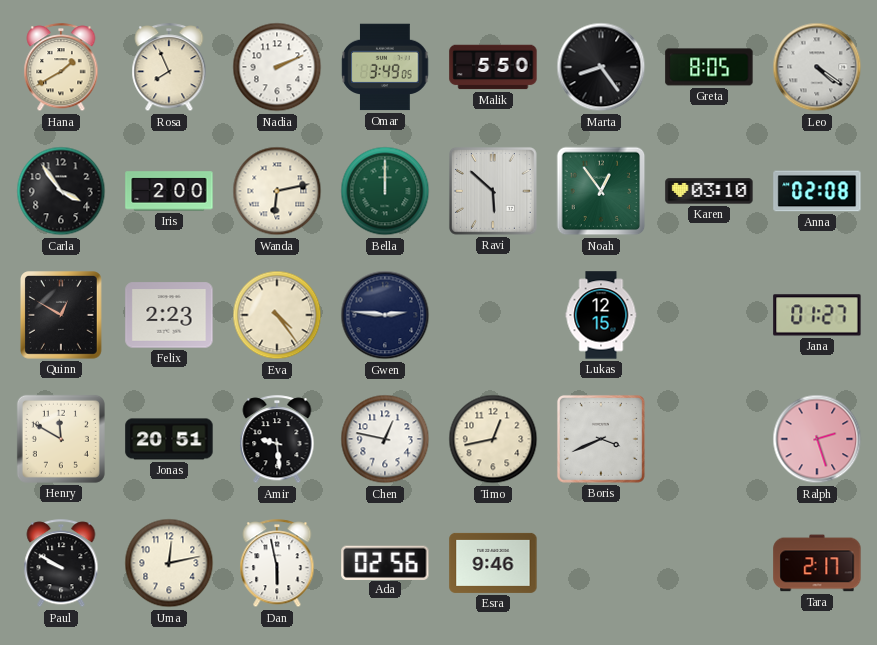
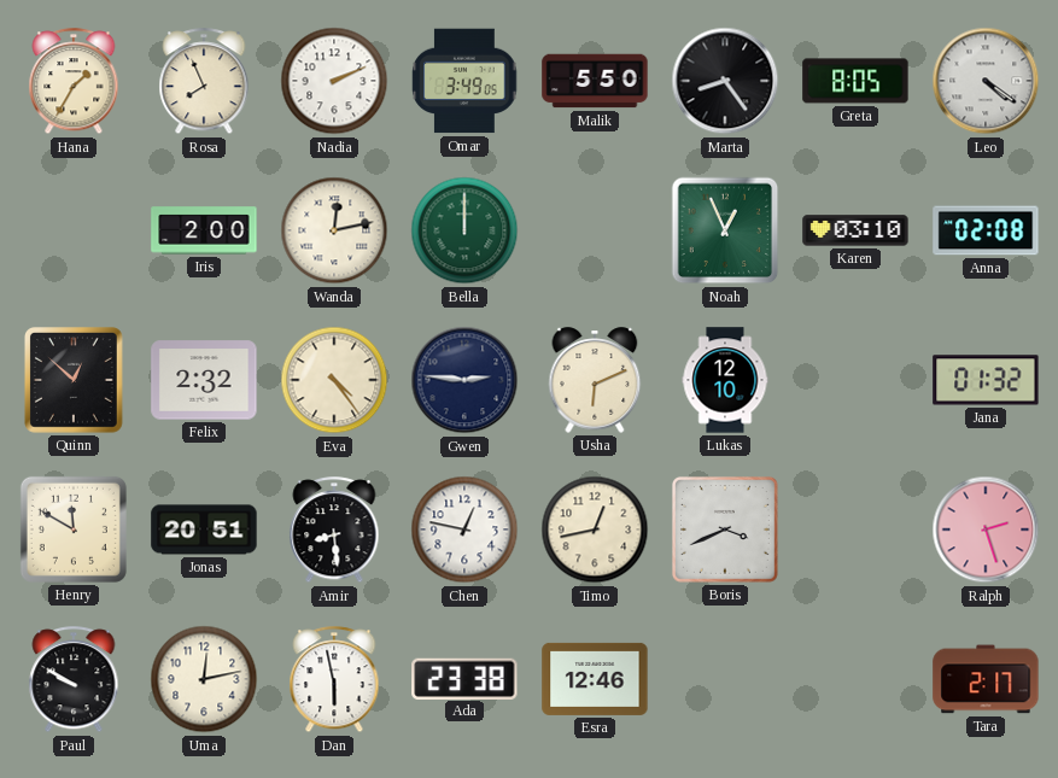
Hana: 1:40 -> 1:35
Carla: 3:54 -> none
Wanda: 6:13 -> 12:13
Ravi: 5:52 -> none
Noah: 12:54 -> 12:56
Quinn: 12:50 -> 12:52
Felix: 2:23 -> 2:32
Usha: none -> 6:11
Lukas: 12:15 -> 12:10
Jana: 01:27 -> 01:32
Amir: 9:29 -> 8:29
Ada: 02:56 -> 23:38
Esra: 9:46 -> 12:46
